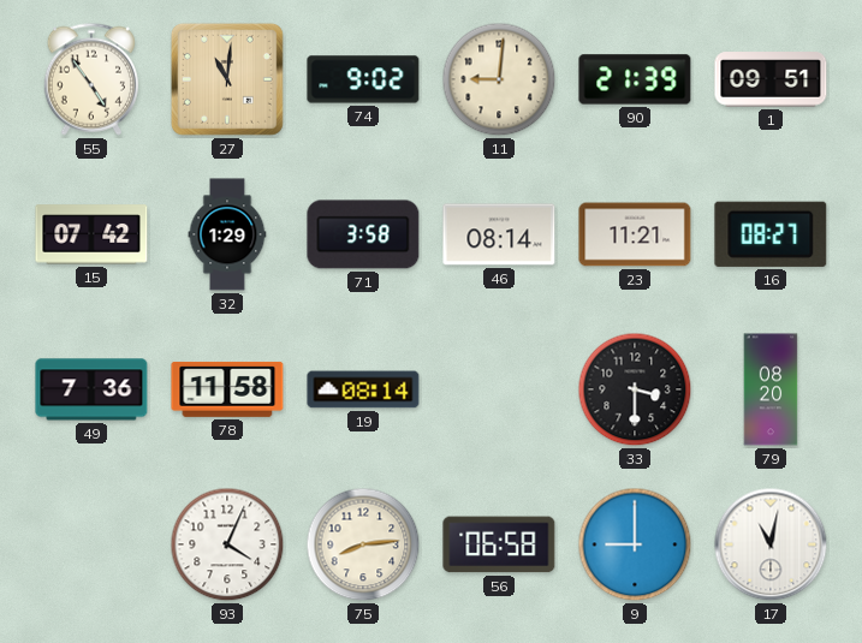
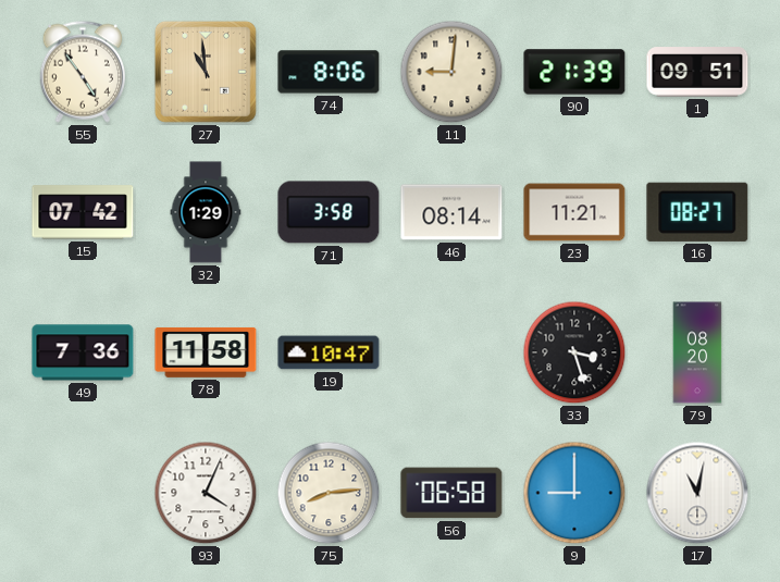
27: 11:01 -> 10:59
74: 9:02 -> 8:06
19: 08:14 -> 10:47
33: 3:30 -> 3:27
